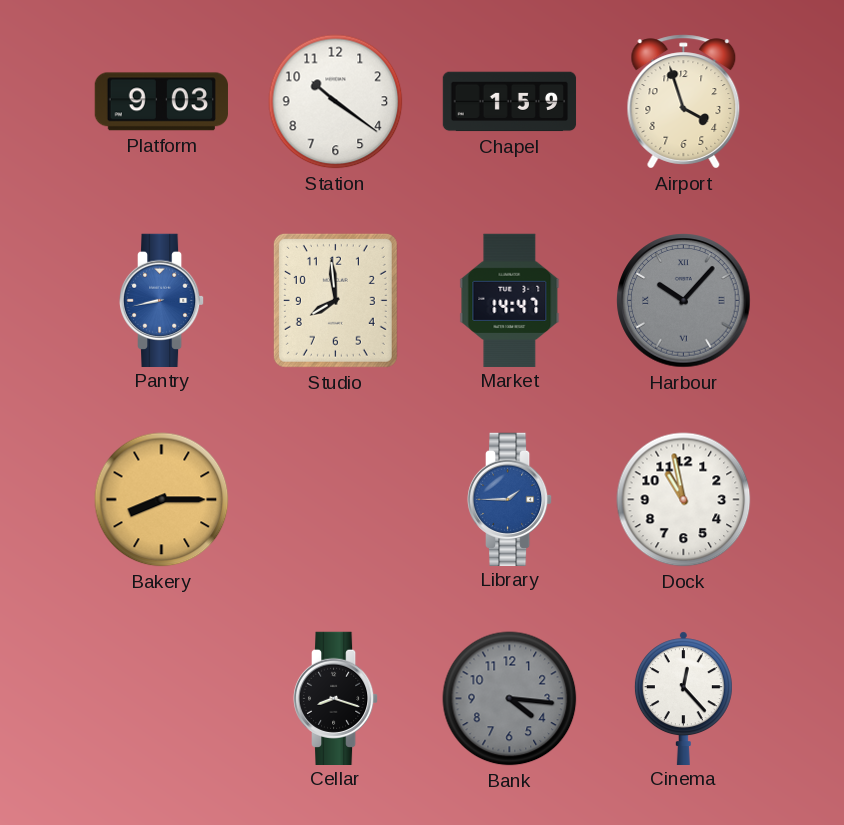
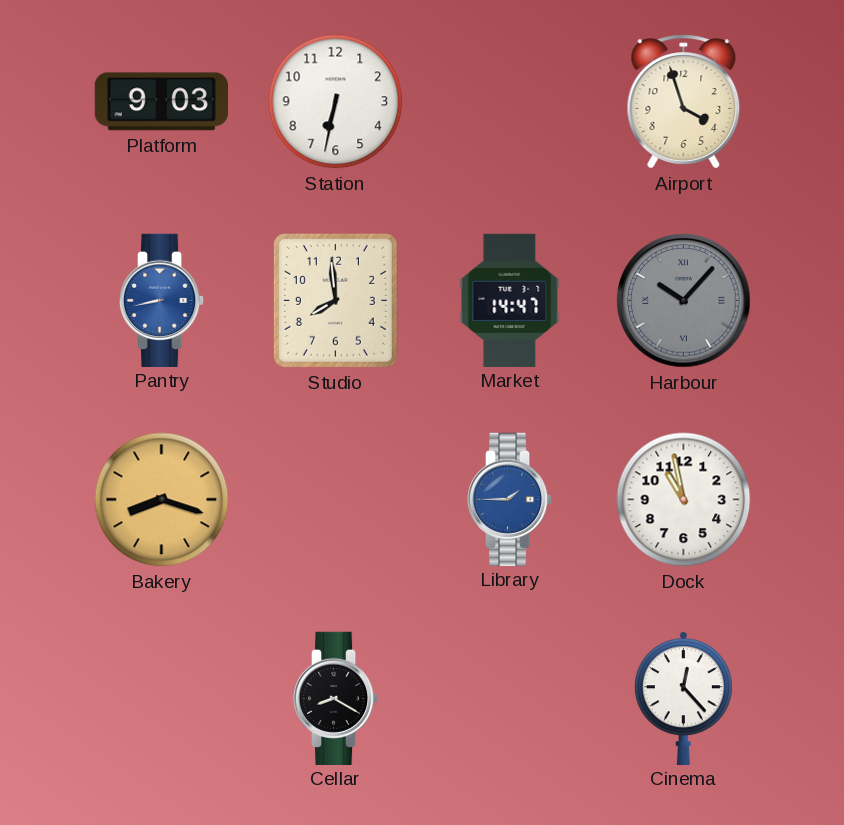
Station: 10:21 -> 6:32
Chapel: 1:59 -> none
Bakery: 8:15 -> 8:18
Cellar: 8:18 -> 8:20
Bank: 4:16 -> none
